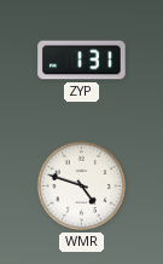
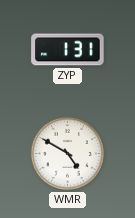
WMR: 4:48 -> 4:50
